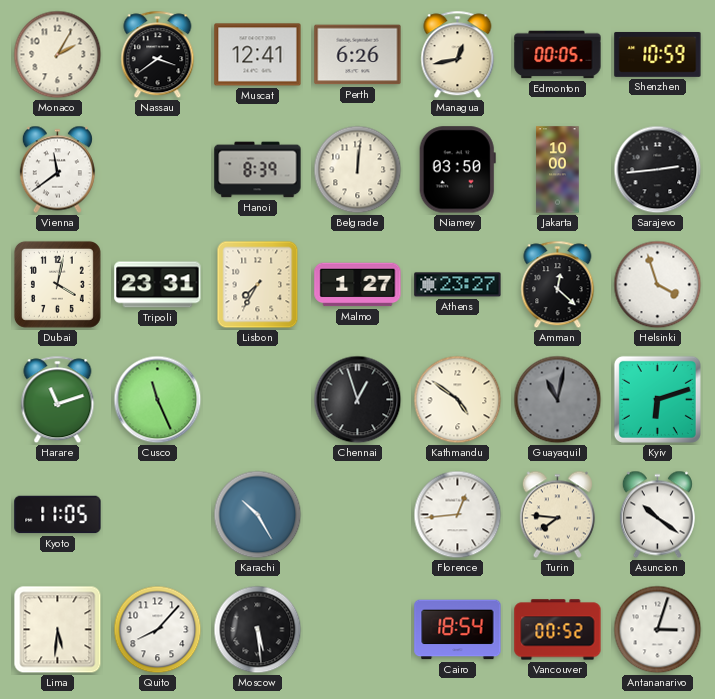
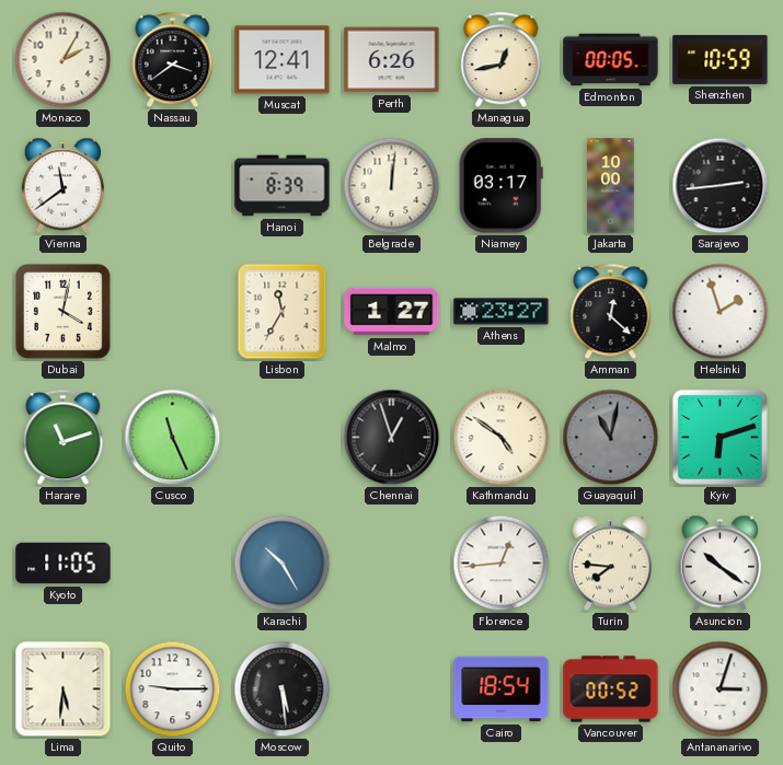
Niamey: 03:50 -> 03:17
Tripoli: 23:31 -> none
Lisbon: 7:35 -> 11:35
Helsinki: 3:57 -> 1:57
Quito: 8:07 -> 9:15
